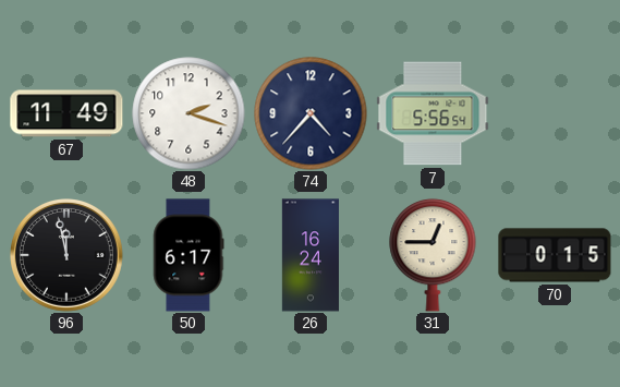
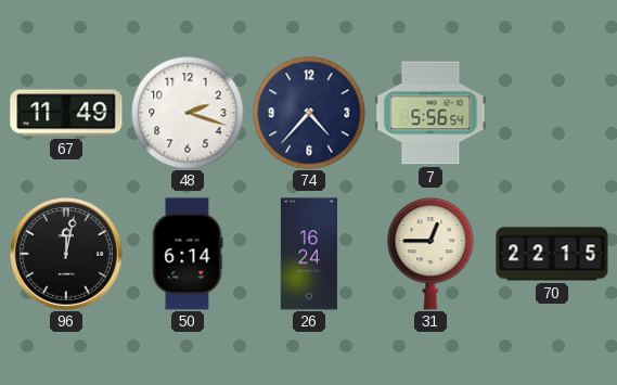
96: 11:58 -> 12:02
50: 6:17 -> 6:14
70: 0:15 -> 22:15
